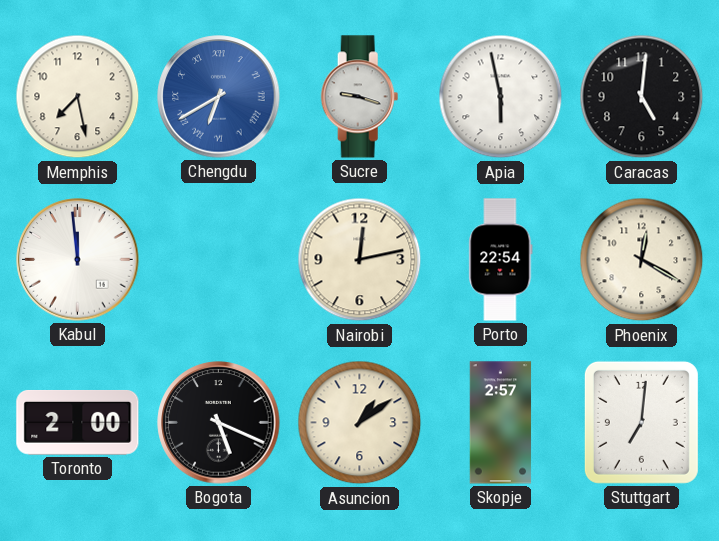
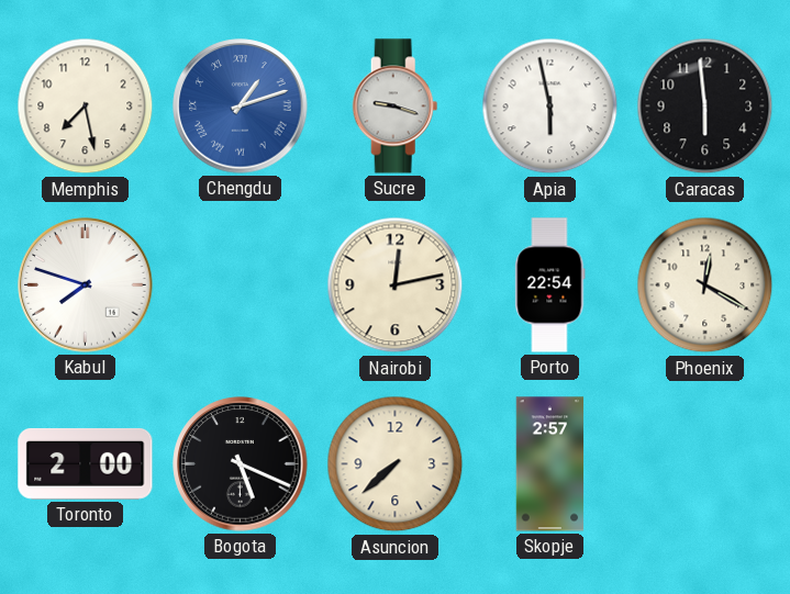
Chengdu: 6:40 -> 1:12
Caracas: 5:01 -> 5:59
Kabul: 11:59 -> 7:48
Asuncion: 1:09 -> 7:38
Stuttgart: 7:01 -> none
